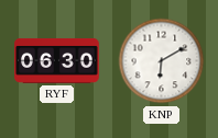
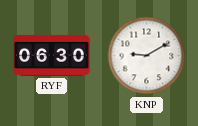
KNP: 6:10 -> 9:10
